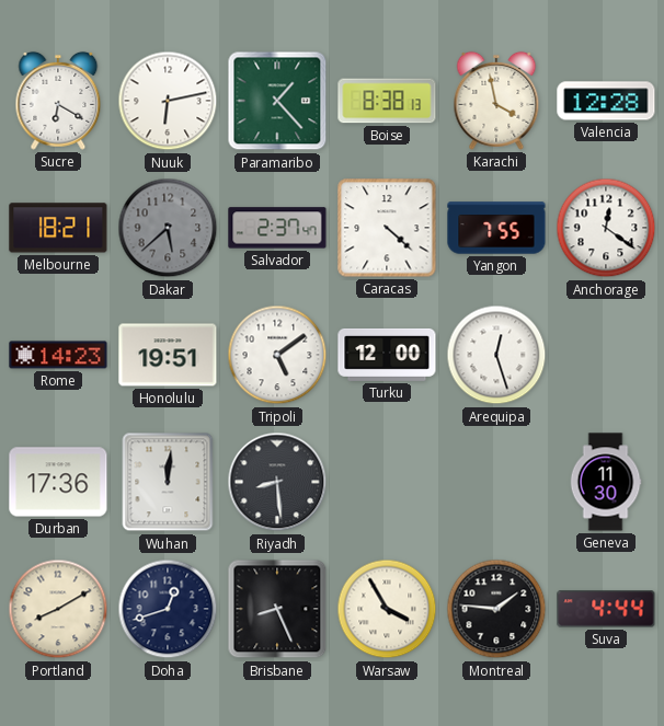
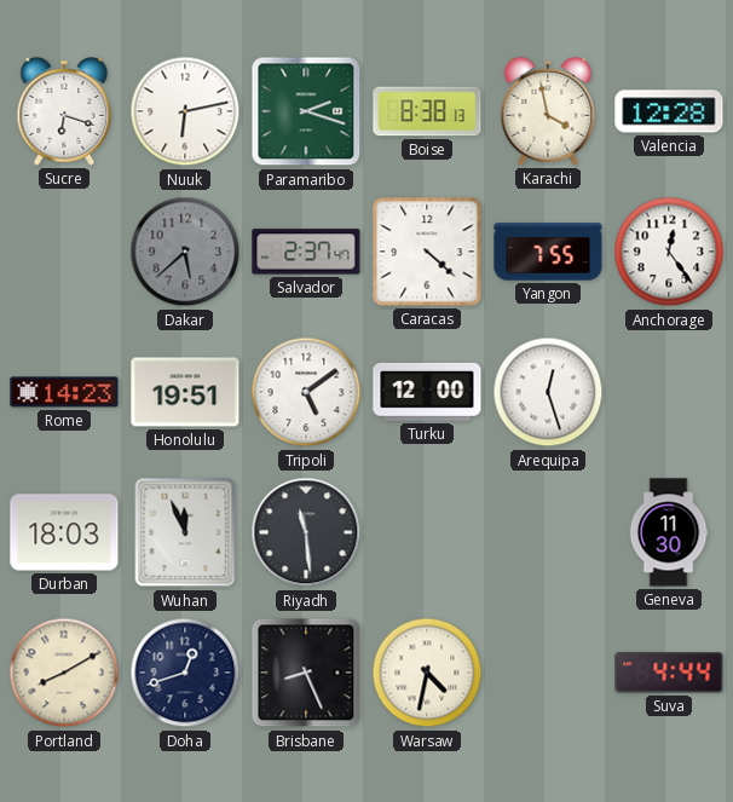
Sucre: 6:20 -> 6:18
Paramaribo: 1:23 -> 2:18
Melbourne: 18:21 -> none
Anchorage: 12:21 -> 12:24
Durban: 17:36 -> 18:03
Wuhan: 12:01 -> 11:56
Riyadh: 8:29 -> 11:29
Warsaw: 3:55 -> 4:32
Montreal: 1:46 -> none
